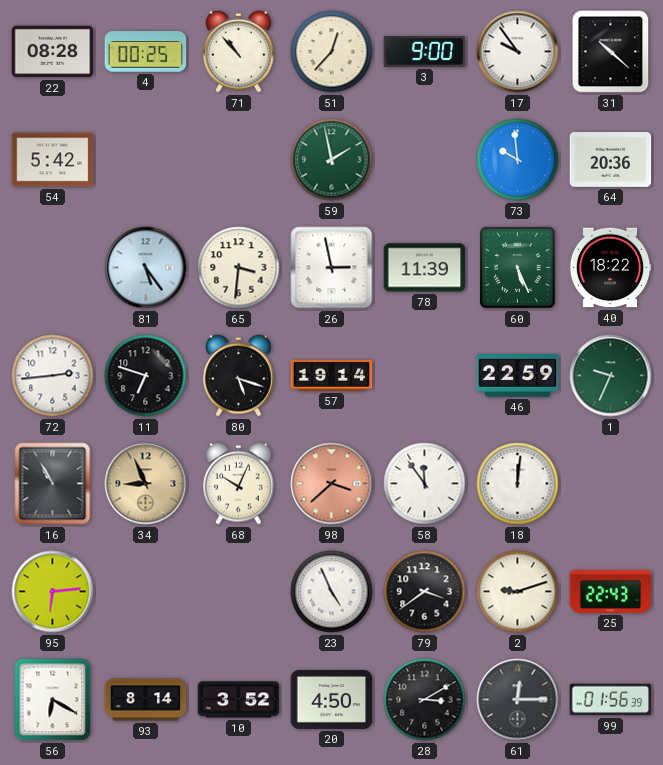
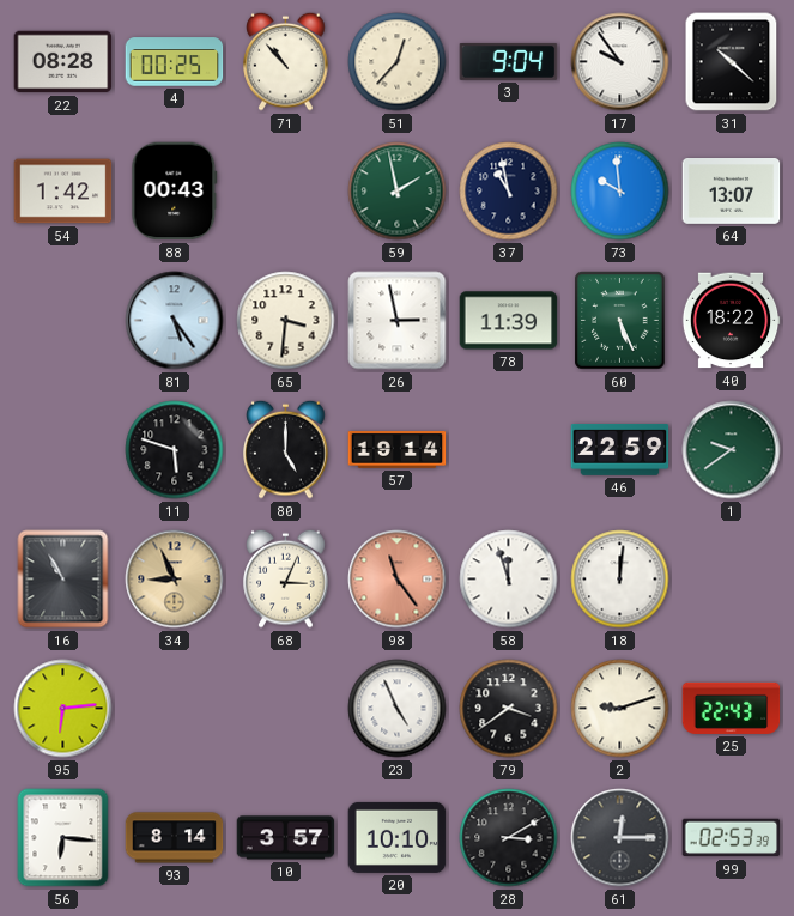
3: 9:00 -> 9:04
54: 5:42 -> 1:42
88: none -> 00:43
37: none -> 10:58
64: 20:36 -> 13:07
72: 2:44 -> none
11: 6:48 -> 5:48
80: 5:18 -> 5:00
1: 9:34 -> 9:39
68: 10:04 -> 3:04
98: 3:38 -> 11:24
58: 11:54 -> 11:57
56: 6:20 -> 6:16
10: 3:52 -> 3:57
20: 4:50 -> 10:10
99: 01:56 -> 02:53
